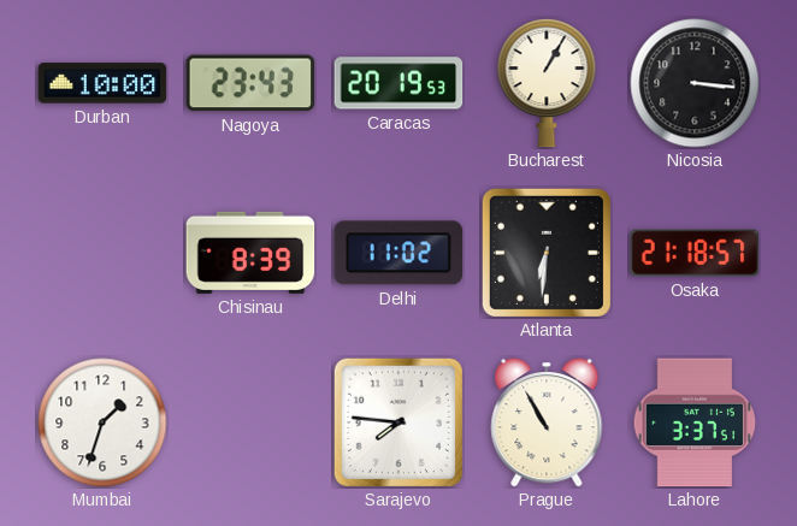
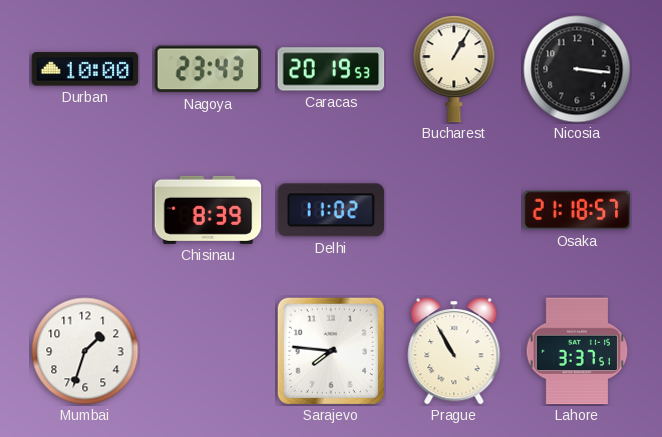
Atlanta: 6:31 -> none
